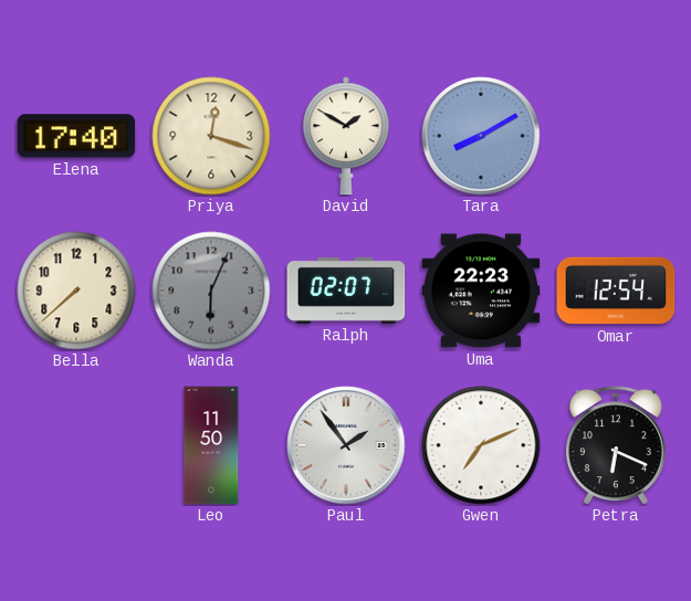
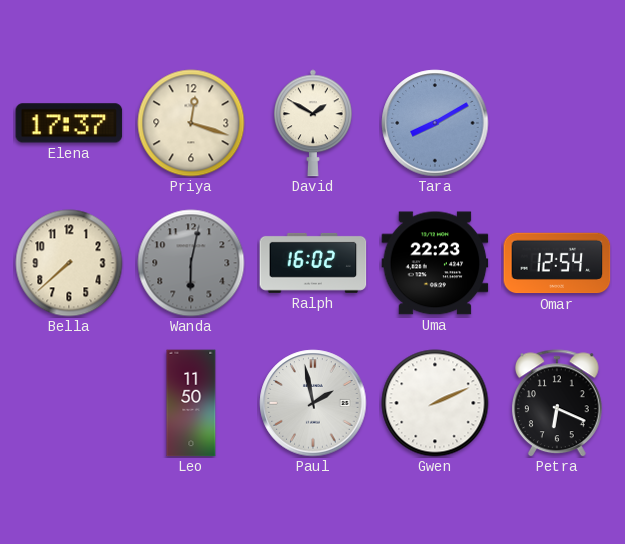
Elena: 17:40 -> 17:37
Wanda: 6:04 -> 6:02
Ralph: 02:07 -> 16:02
Paul: 1:54 -> 1:58
Gwen: 7:11 -> 2:11
